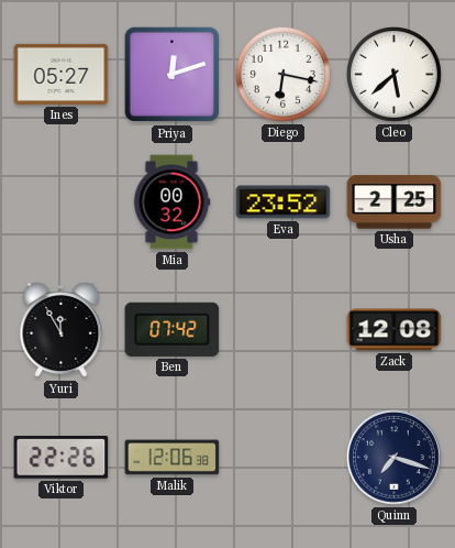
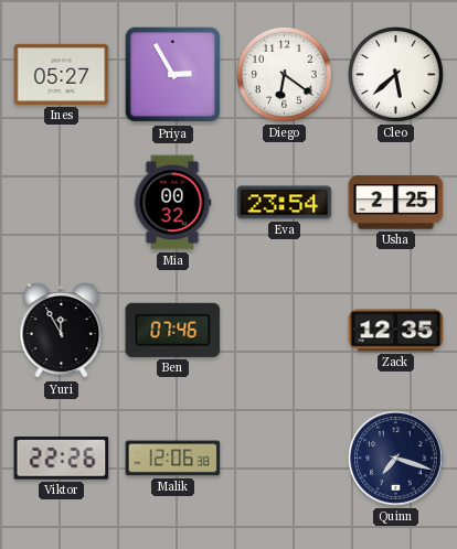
Priya: 12:12 -> 2:55
Diego: 6:17 -> 6:21
Eva: 23:52 -> 23:54
Ben: 07:42 -> 07:46
Zack: 12:08 -> 12:35
